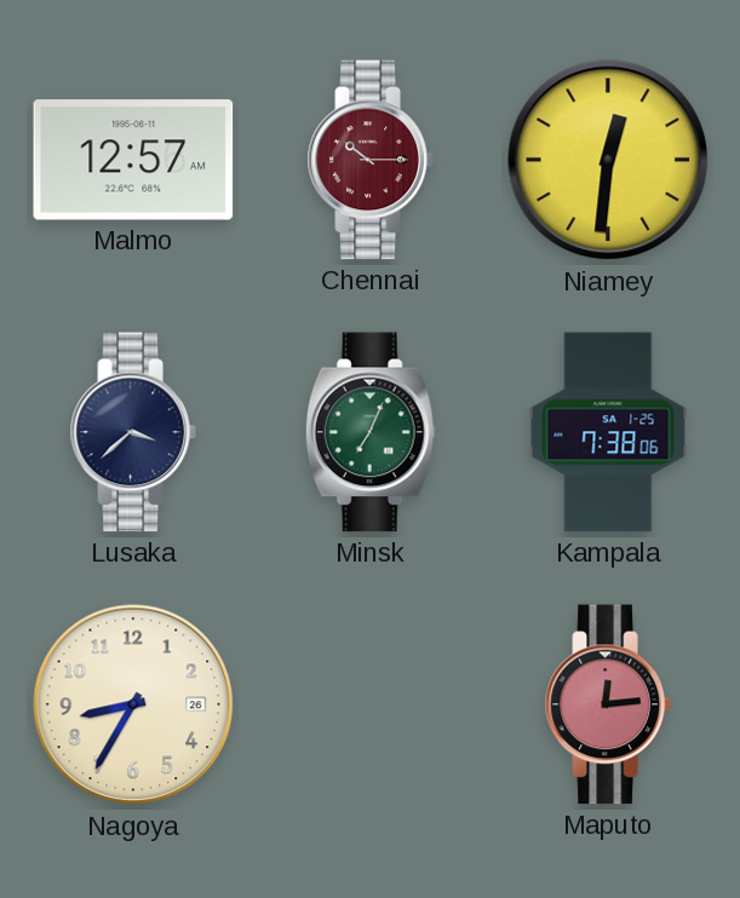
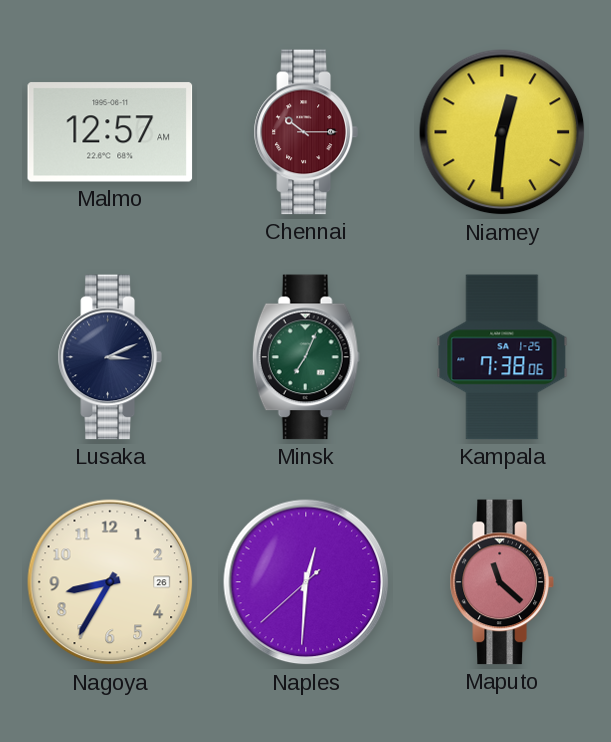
Lusaka: 3:38 -> 3:11
Naples: none -> 12:30
Maputo: 12:14 -> 11:22
